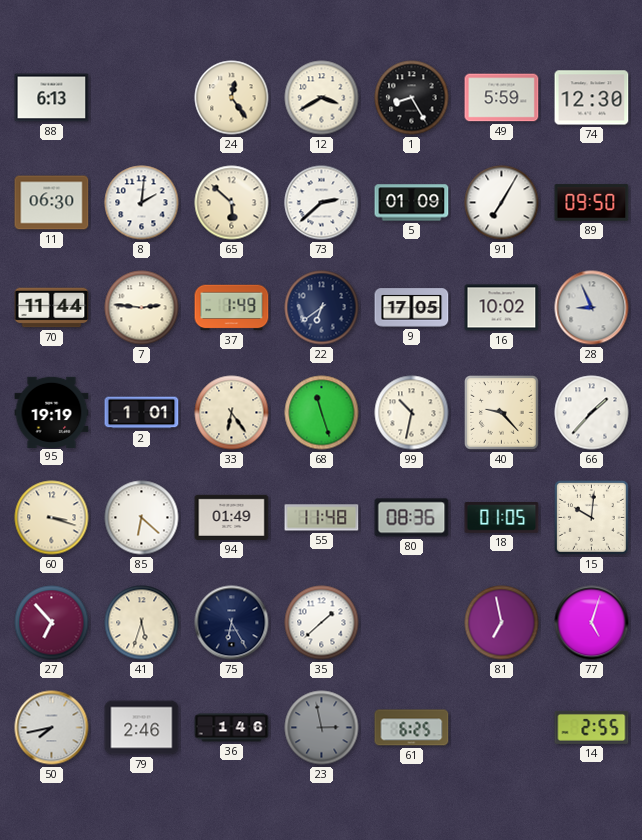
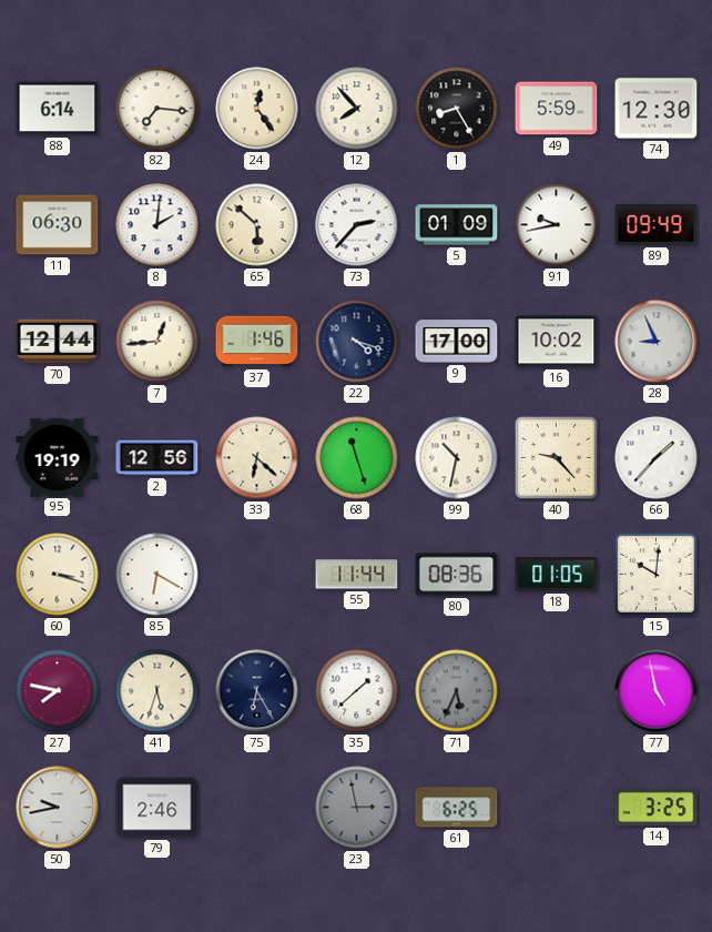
88: 6:13 -> 6:14
82: none -> 7:16
12: 3:40 -> 7:53
73: 2:38 -> 2:37
91: 7:05 -> 9:43
89: 09:50 -> 09:49
70: 11:44 -> 12:44
7: 2:46 -> 12:44
37: 1:49 -> 1:46
22: 6:39 -> 4:18
9: 17:05 -> 17:00
2: 1:01 -> 12:56
33: 6:24 -> 6:22
85: 6:22 -> 6:20
94: 01:49 -> none
55: 11:48 -> 11:44
27: 6:53 -> 7:47
71: none -> 5:34
81: 6:58 -> none
77: 5:03 -> 4:58
50: 7:43 -> 9:43
36: 1:46 -> none
14: 2:55 -> 3:25
